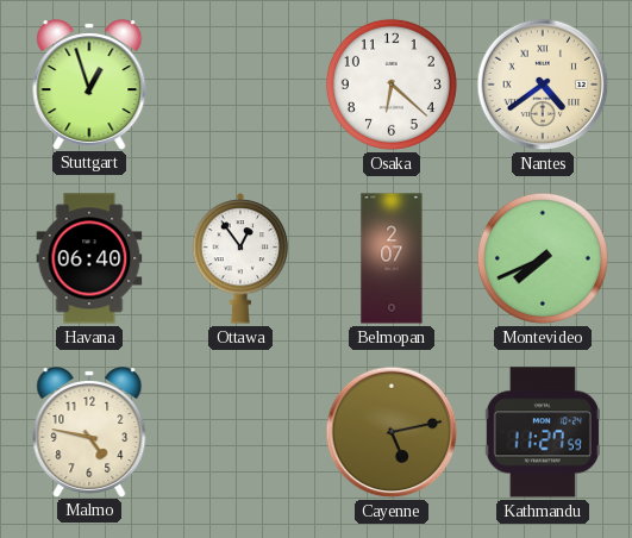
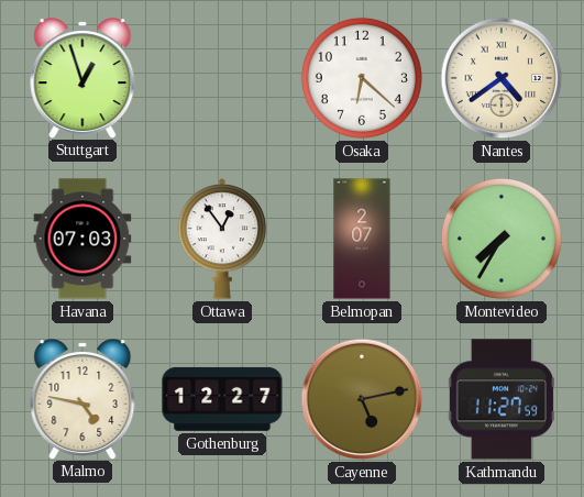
Havana: 06:40 -> 07:03
Montevideo: 7:41 -> 7:35
Gothenburg: none -> 12:27
